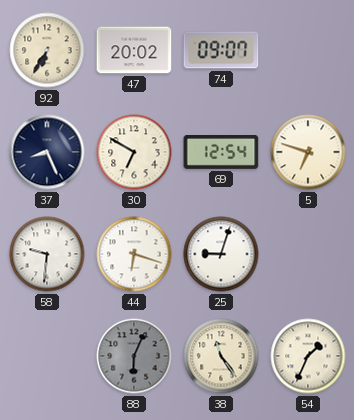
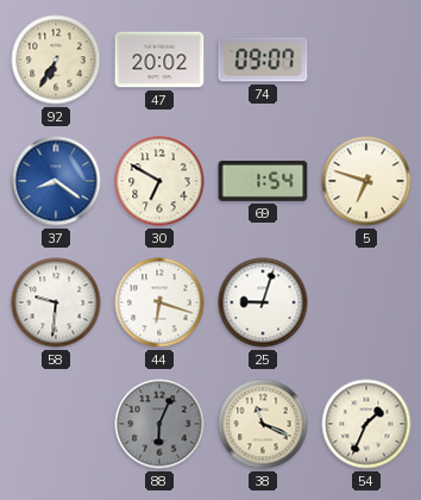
37: 8:26 -> 8:21
37 dial: navy -> blue
69: 12:54 -> 1:54
38: 11:24 -> 11:19
